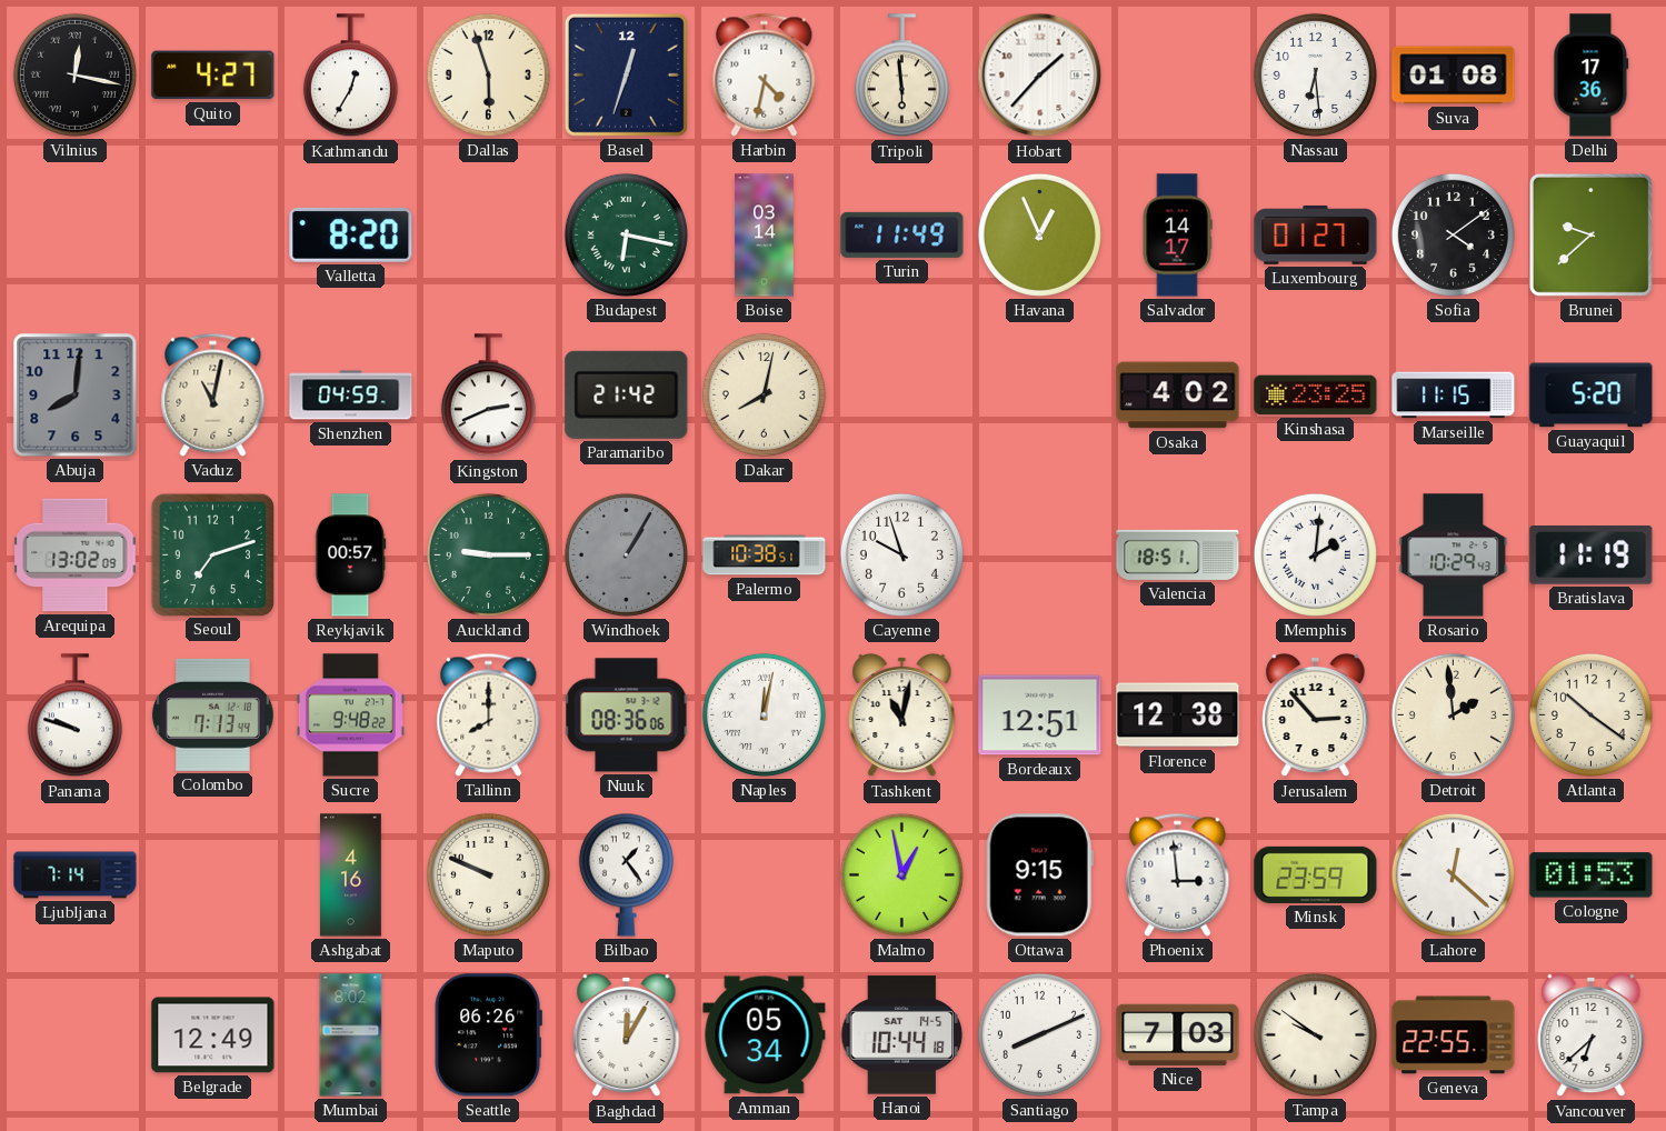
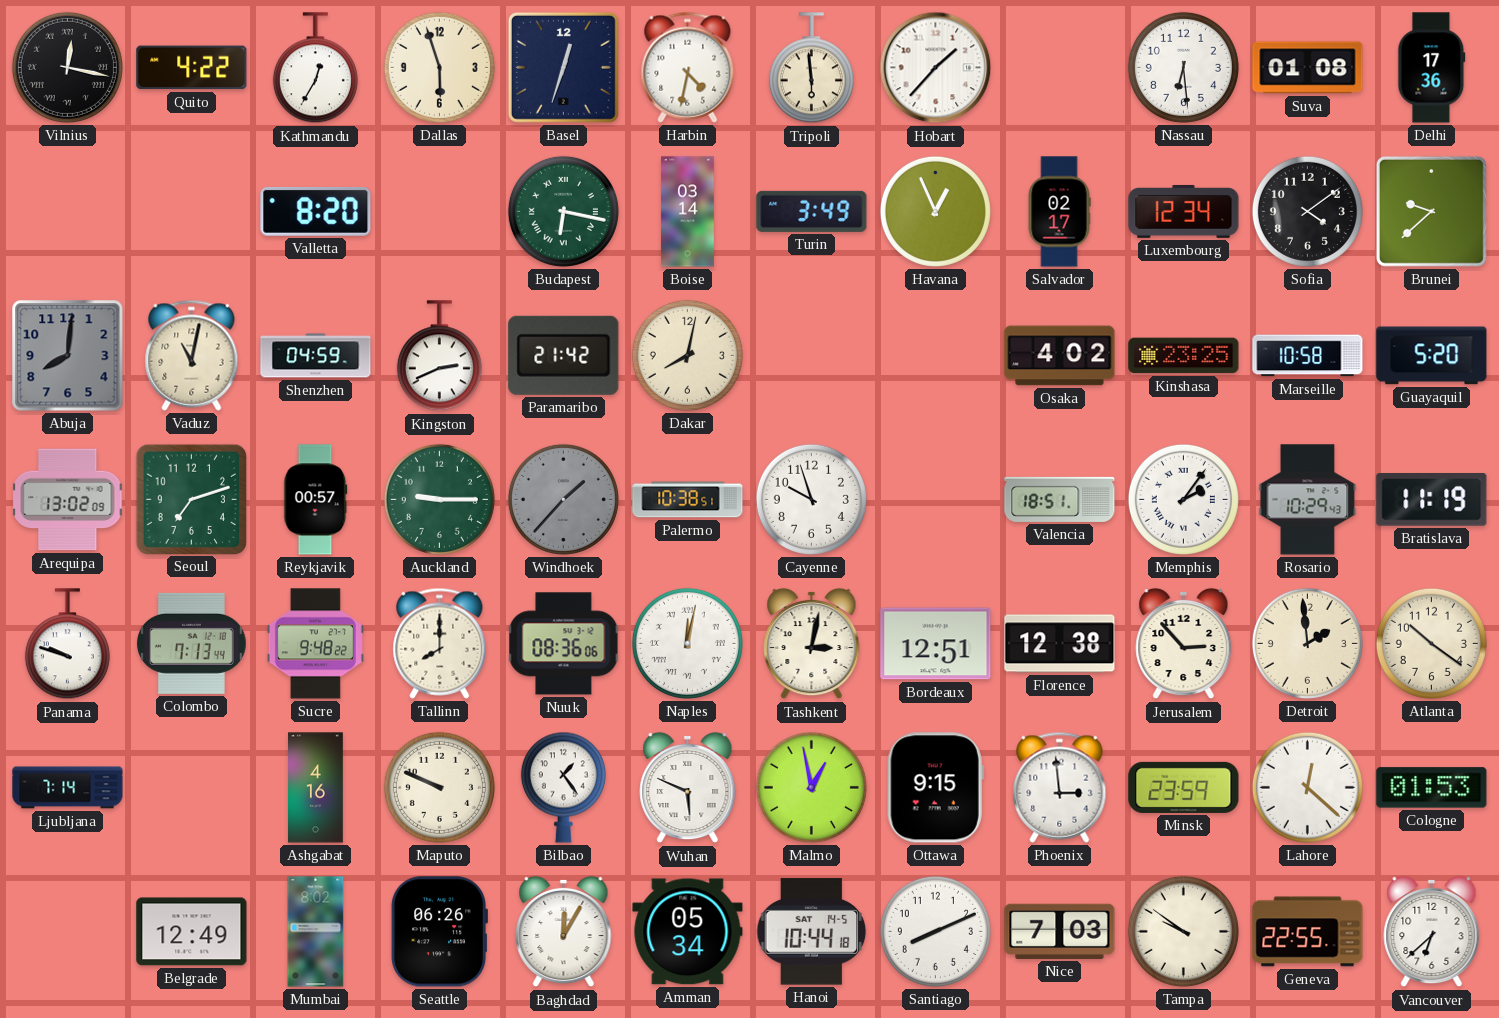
Quito: 4:27 -> 4:22
Turin: 11:49 -> 3:49
Salvador: 14:17 -> 02:17
Luxembourg: 01:27 -> 12:34
Marseille: 11:15 -> 10:58
Windhoek: 1:05 -> 1:37
Memphis: 2:01 -> 2:06
Tashkent: 11:02 -> 3:02
Wuhan: none -> 5:49
